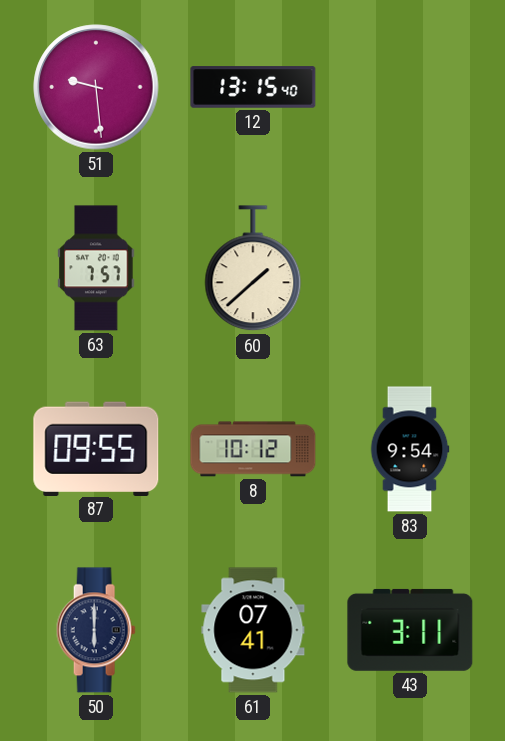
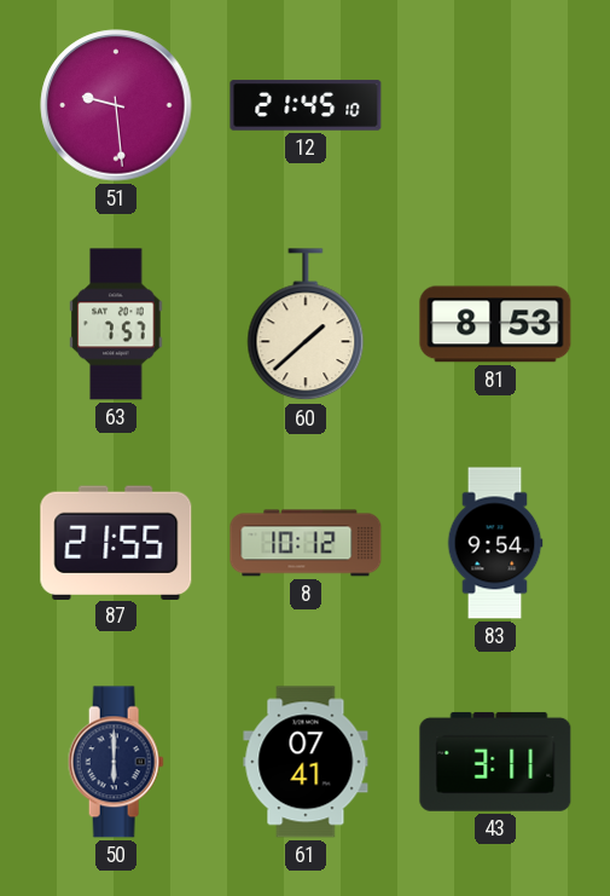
12: 13:15 -> 21:45
81: none -> 8:53
87: 09:55 -> 21:55
